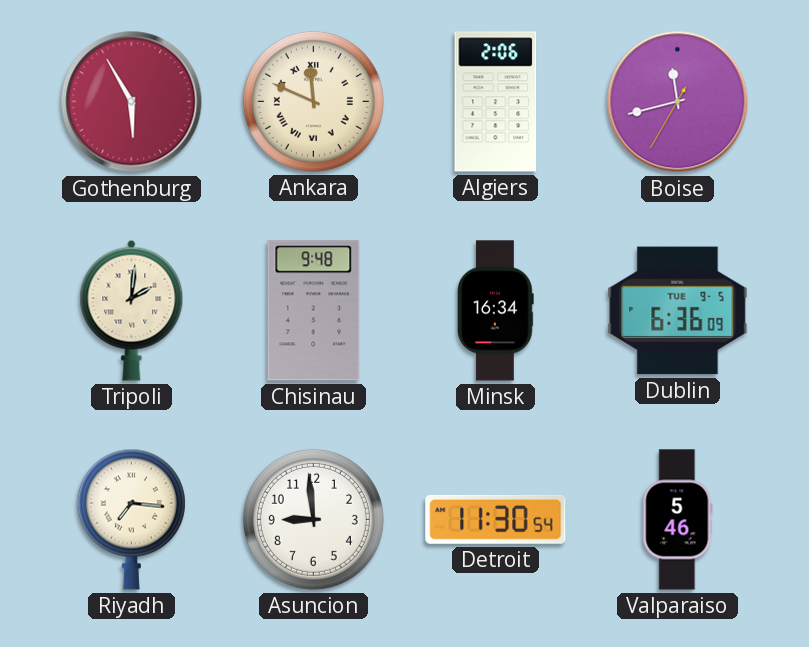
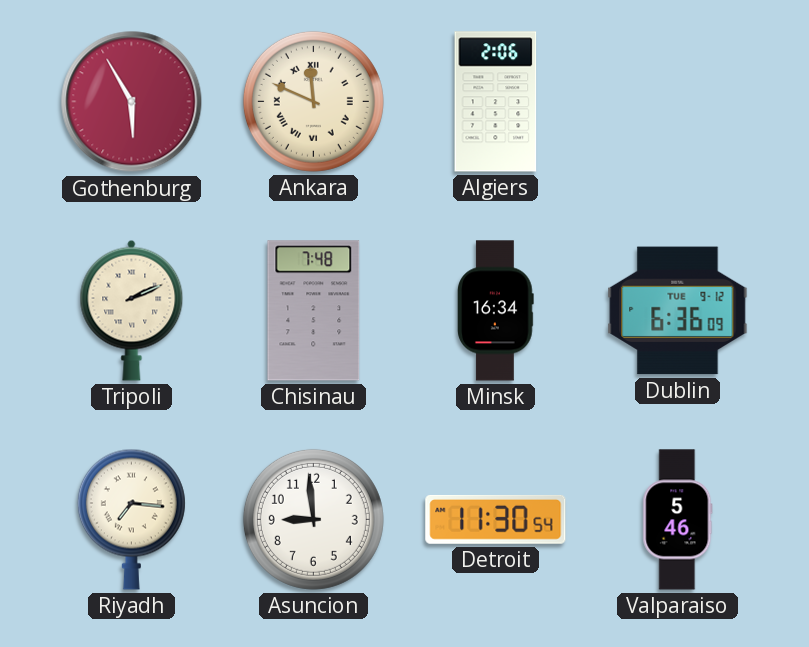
Boise: 11:42 -> none
Tripoli: 2:01 -> 2:11
Chisinau: 9:48 -> 7:48
Dublin date: TUE 9-5 -> TUE 9-12
